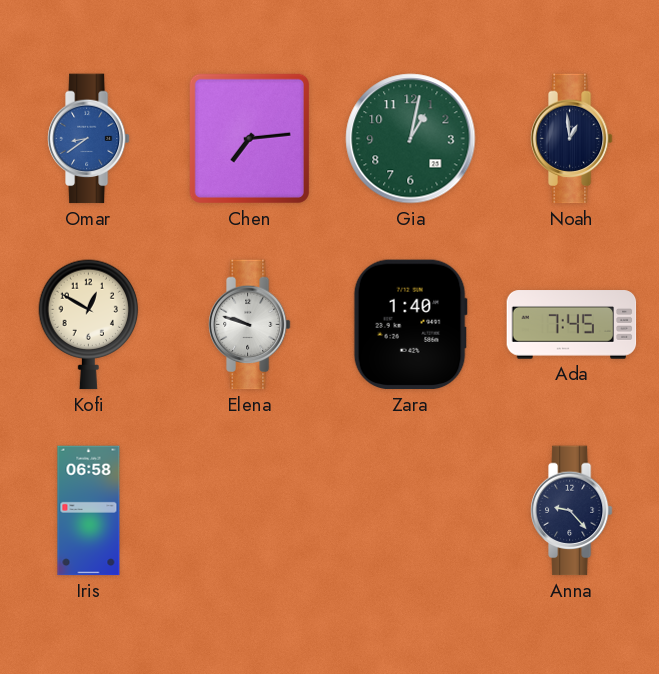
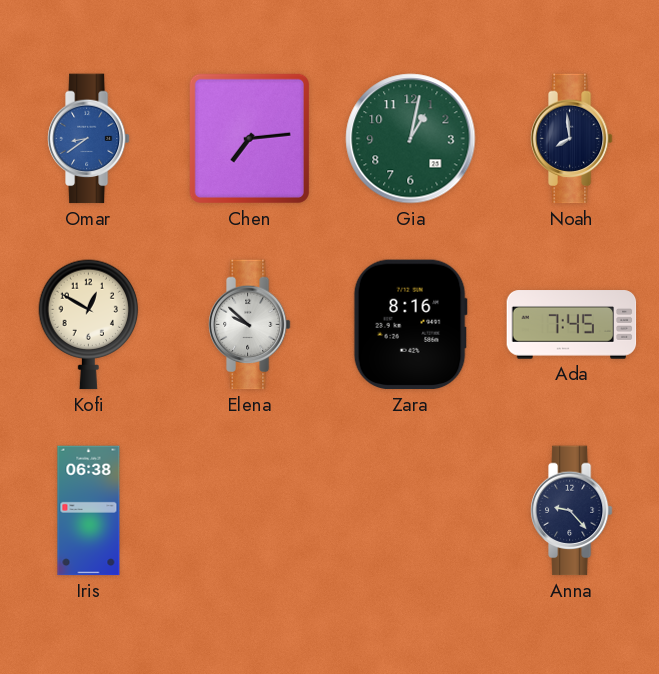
Noah: 12:59 -> 7:59
Elena: 9:48 -> 9:52
Zara: 1:40 -> 8:16
Iris: 06:58 -> 06:38
